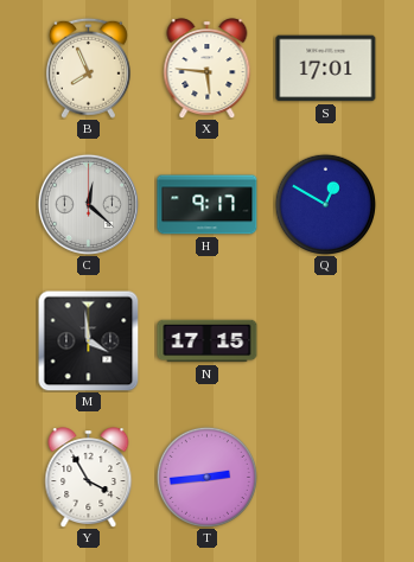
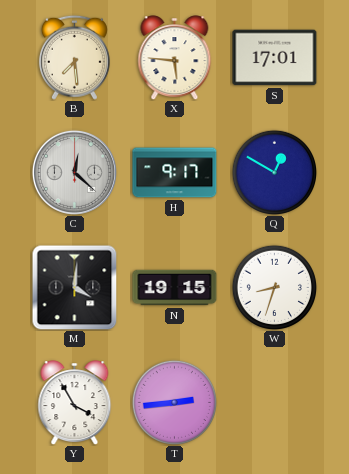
B: 7:56 -> 7:29
M: 3:59 -> 4:01
N: 17:15 -> 19:15
W: none -> 8:33
